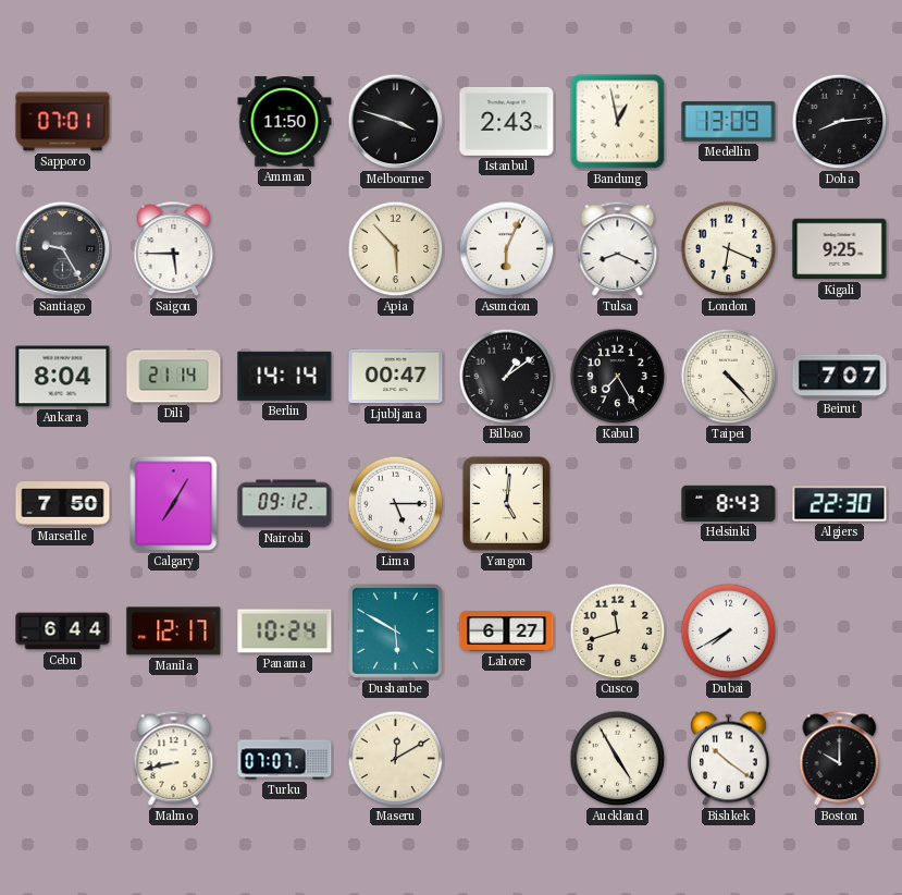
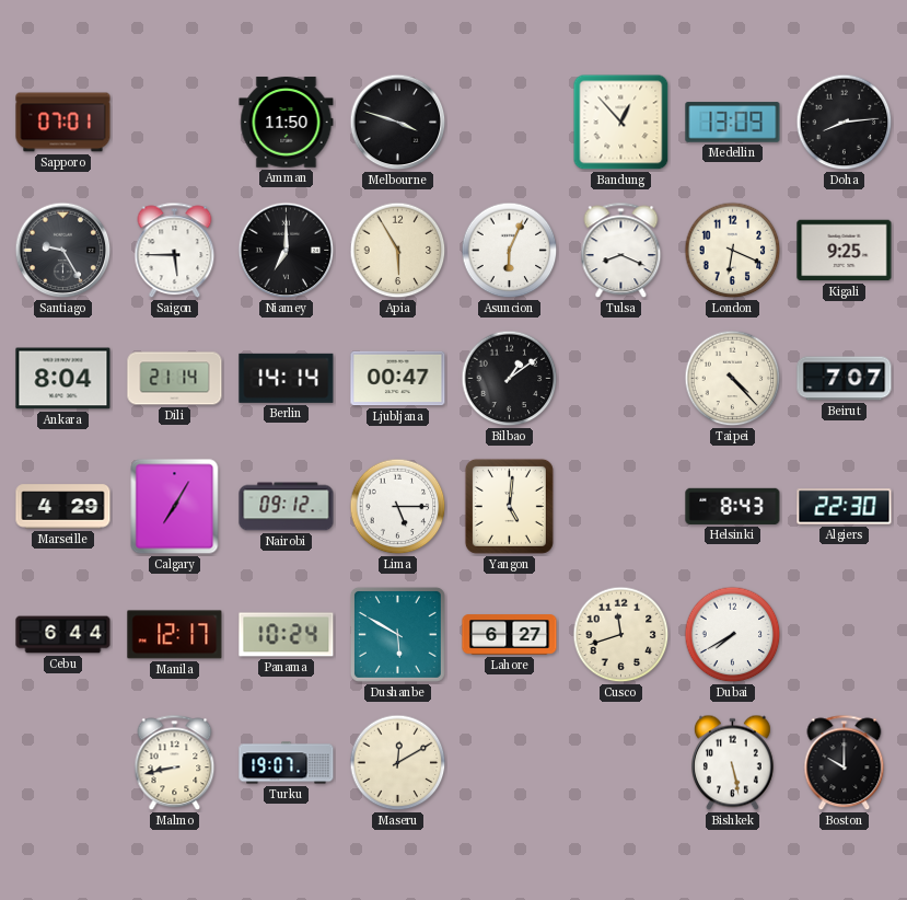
Istanbul: 2:43 -> none
Bandung: 12:58 -> 12:53
Niamey: none -> 7:00
Apia: 5:53 -> 5:55
Kabul: 7:25 -> none
Marseille: 7:50 -> 4:29
Turku: 07:07 -> 19:07
Auckland: 4:55 -> none
Bishkek: 10:21 -> 5:28
